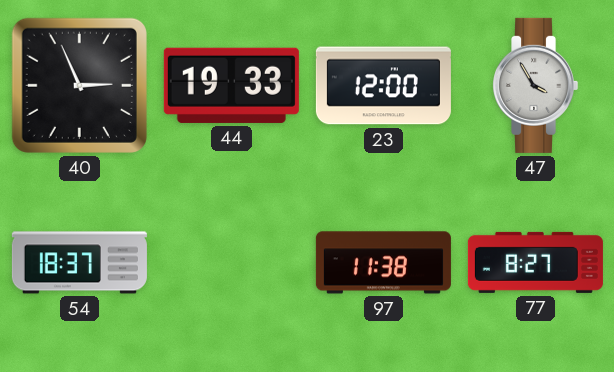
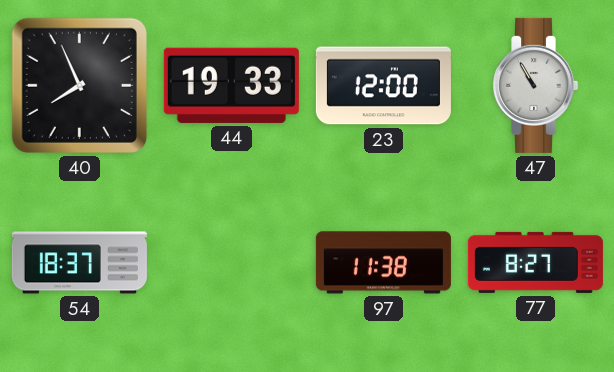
40: 2:56 -> 7:56
47: 3:55 -> 10:55
